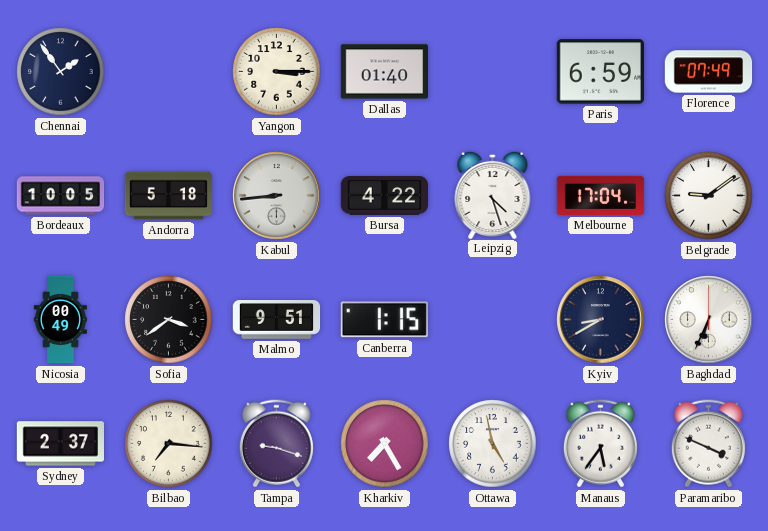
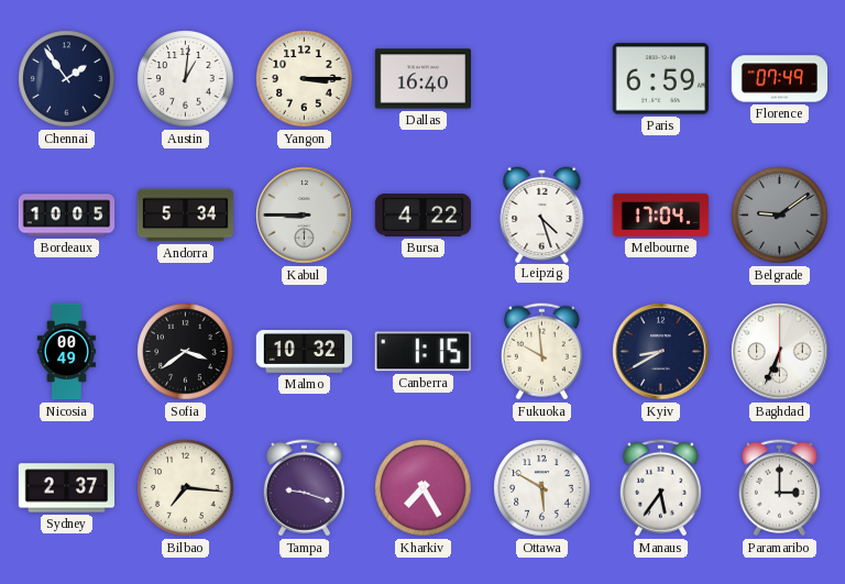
Austin: none -> 1:01
Dallas: 01:40 -> 16:40
Andorra: 5:18 -> 5:34
Kabul: 8:44 -> 8:45
Belgrade dial: white -> grey
Malmo: 9:51 -> 10:32
Fukuoka: none -> 9:59
Ottawa: 4:58 -> 5:50
Paramaribo: 3:49 -> 3:00
